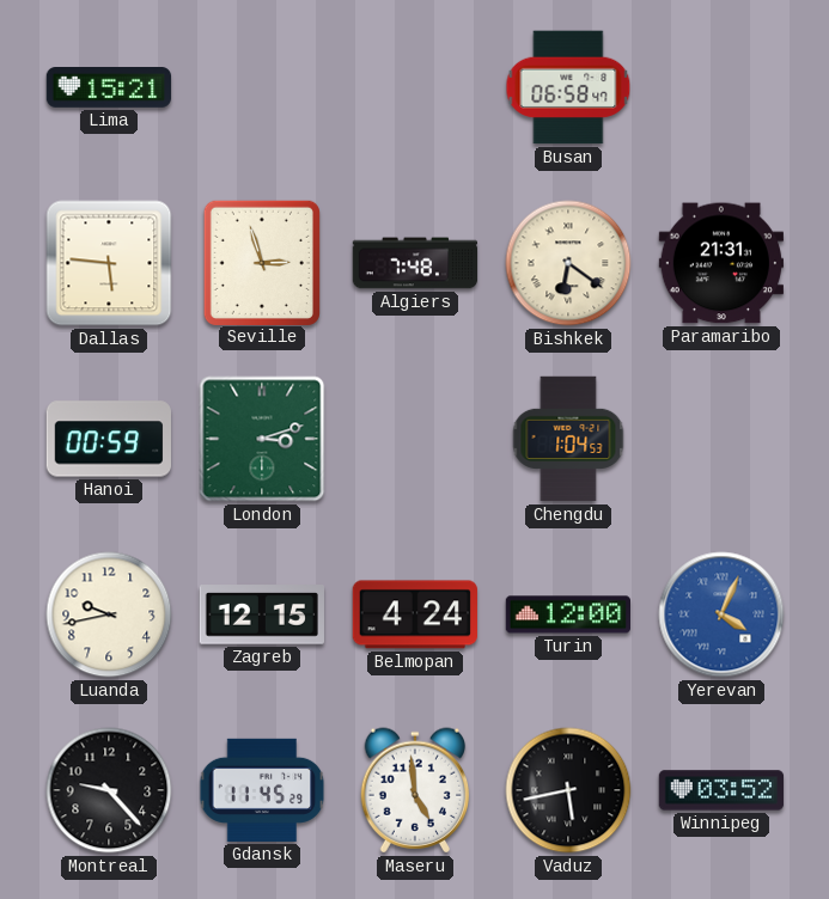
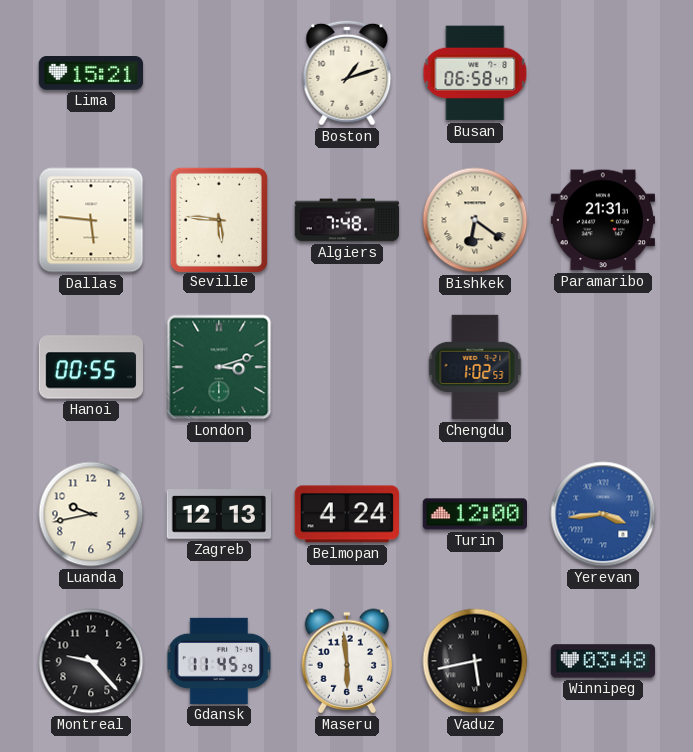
Boston: none -> 1:12
Seville: 2:57 -> 5:46
Hanoi: 00:59 -> 00:55
Chengdu: 1:04 -> 1:02
Zagreb: 12:15 -> 12:13
Yerevan: 4:04 -> 3:44
Maseru: 4:59 -> 5:59
Winnipeg: 03:52 -> 03:48
